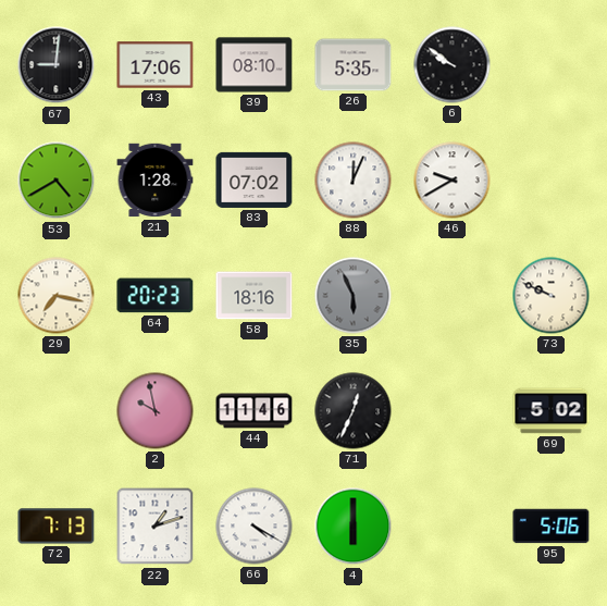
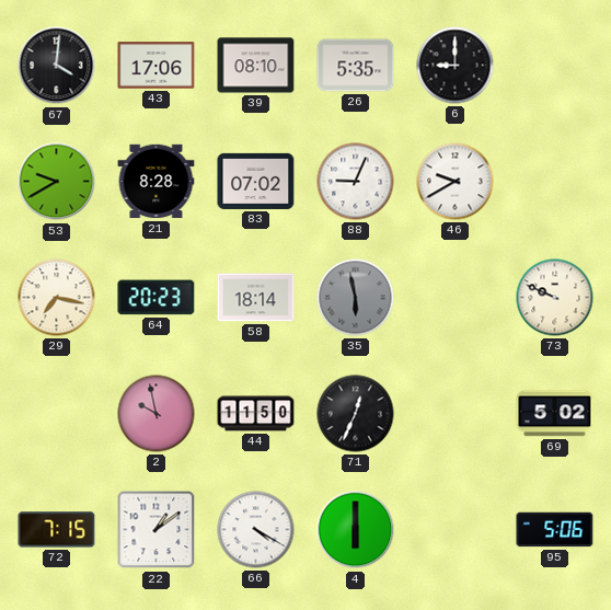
67: 9:01 -> 4:01
6: 9:51 -> 9:00
53: 4:40 -> 9:40
21: 1:28 -> 8:28
88: 12:04 -> 9:04
58: 18:16 -> 18:14
35: 5:56 -> 5:58
44: 11:46 -> 11:50
72: 7:13 -> 7:15
22: 1:12 -> 1:09
